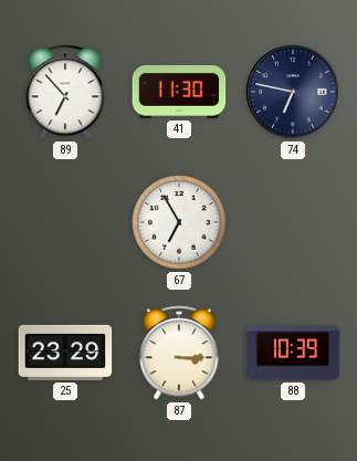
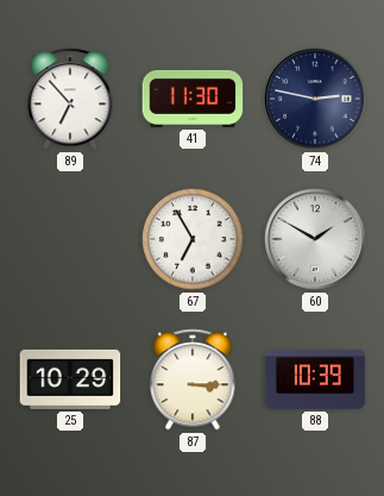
74: 6:47 -> 2:47
60: none -> 1:50
25: 23:29 -> 10:29
